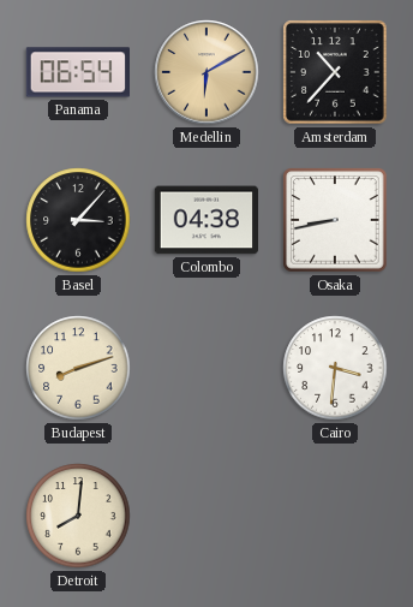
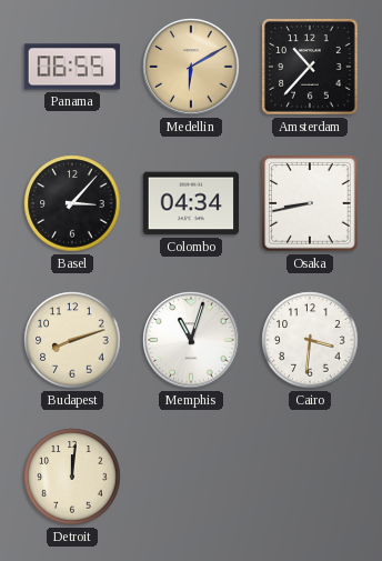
Panama: 06:54 -> 06:55
Colombo: 04:38 -> 04:34
Memphis: none -> 11:03
Detroit: 8:01 -> 12:01
